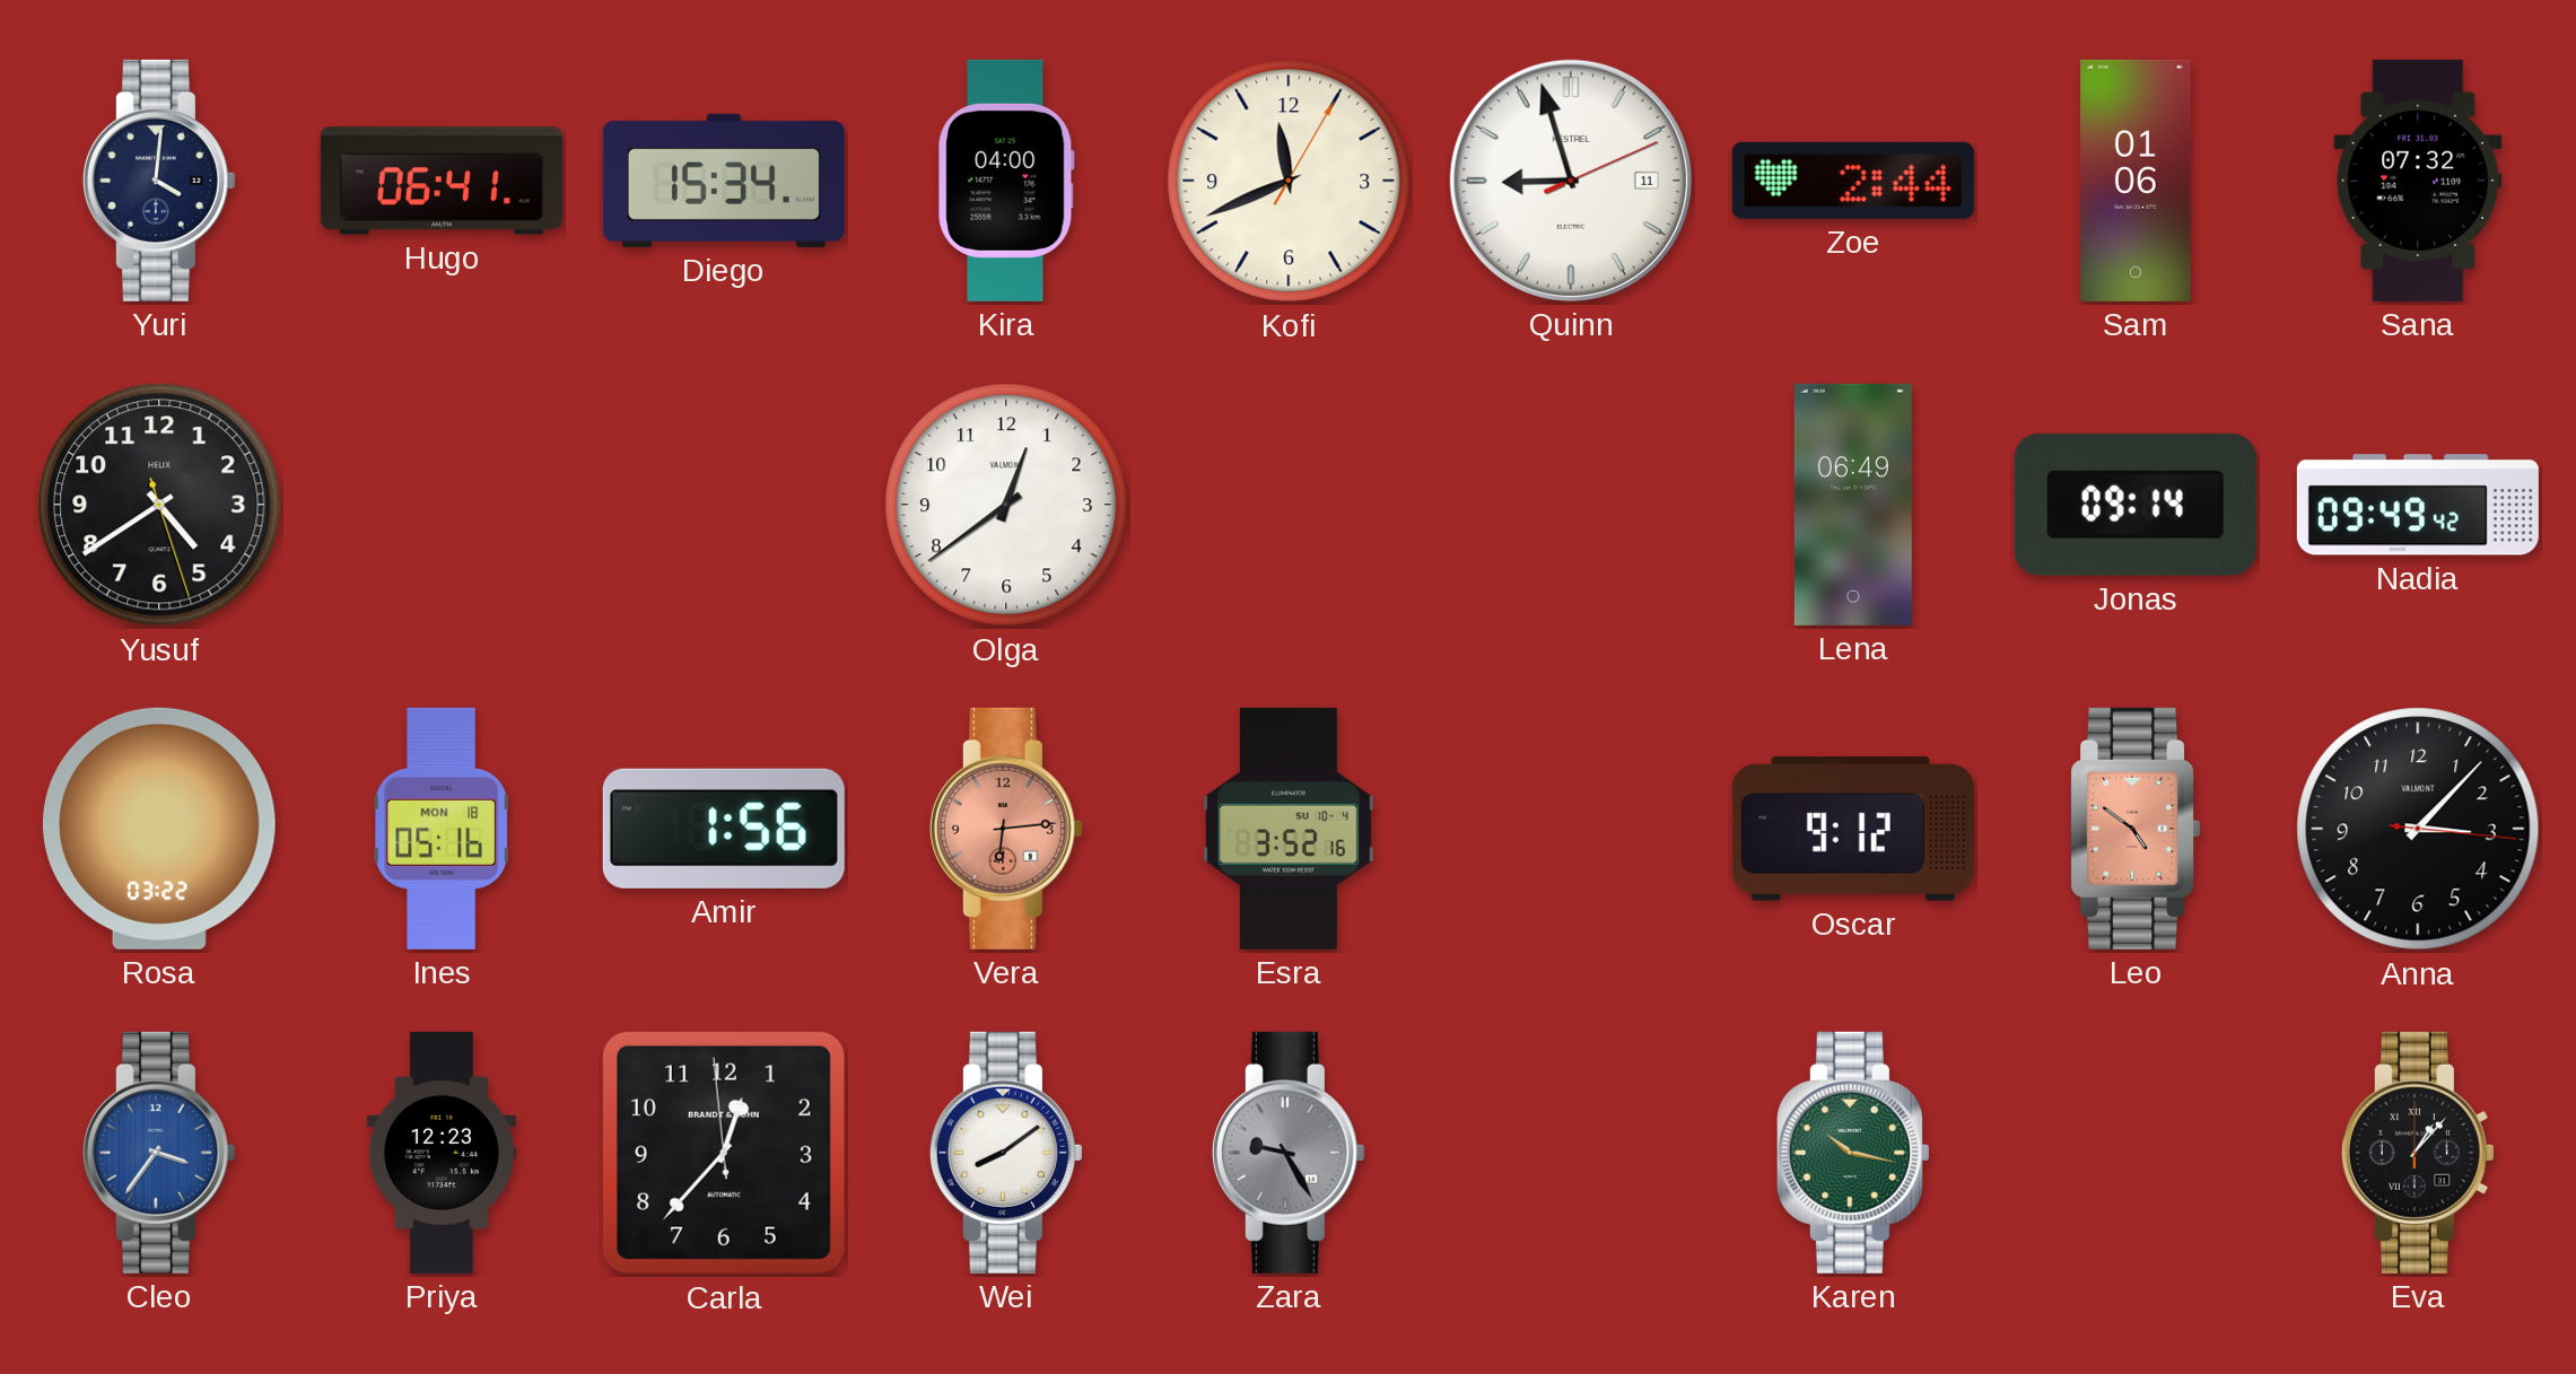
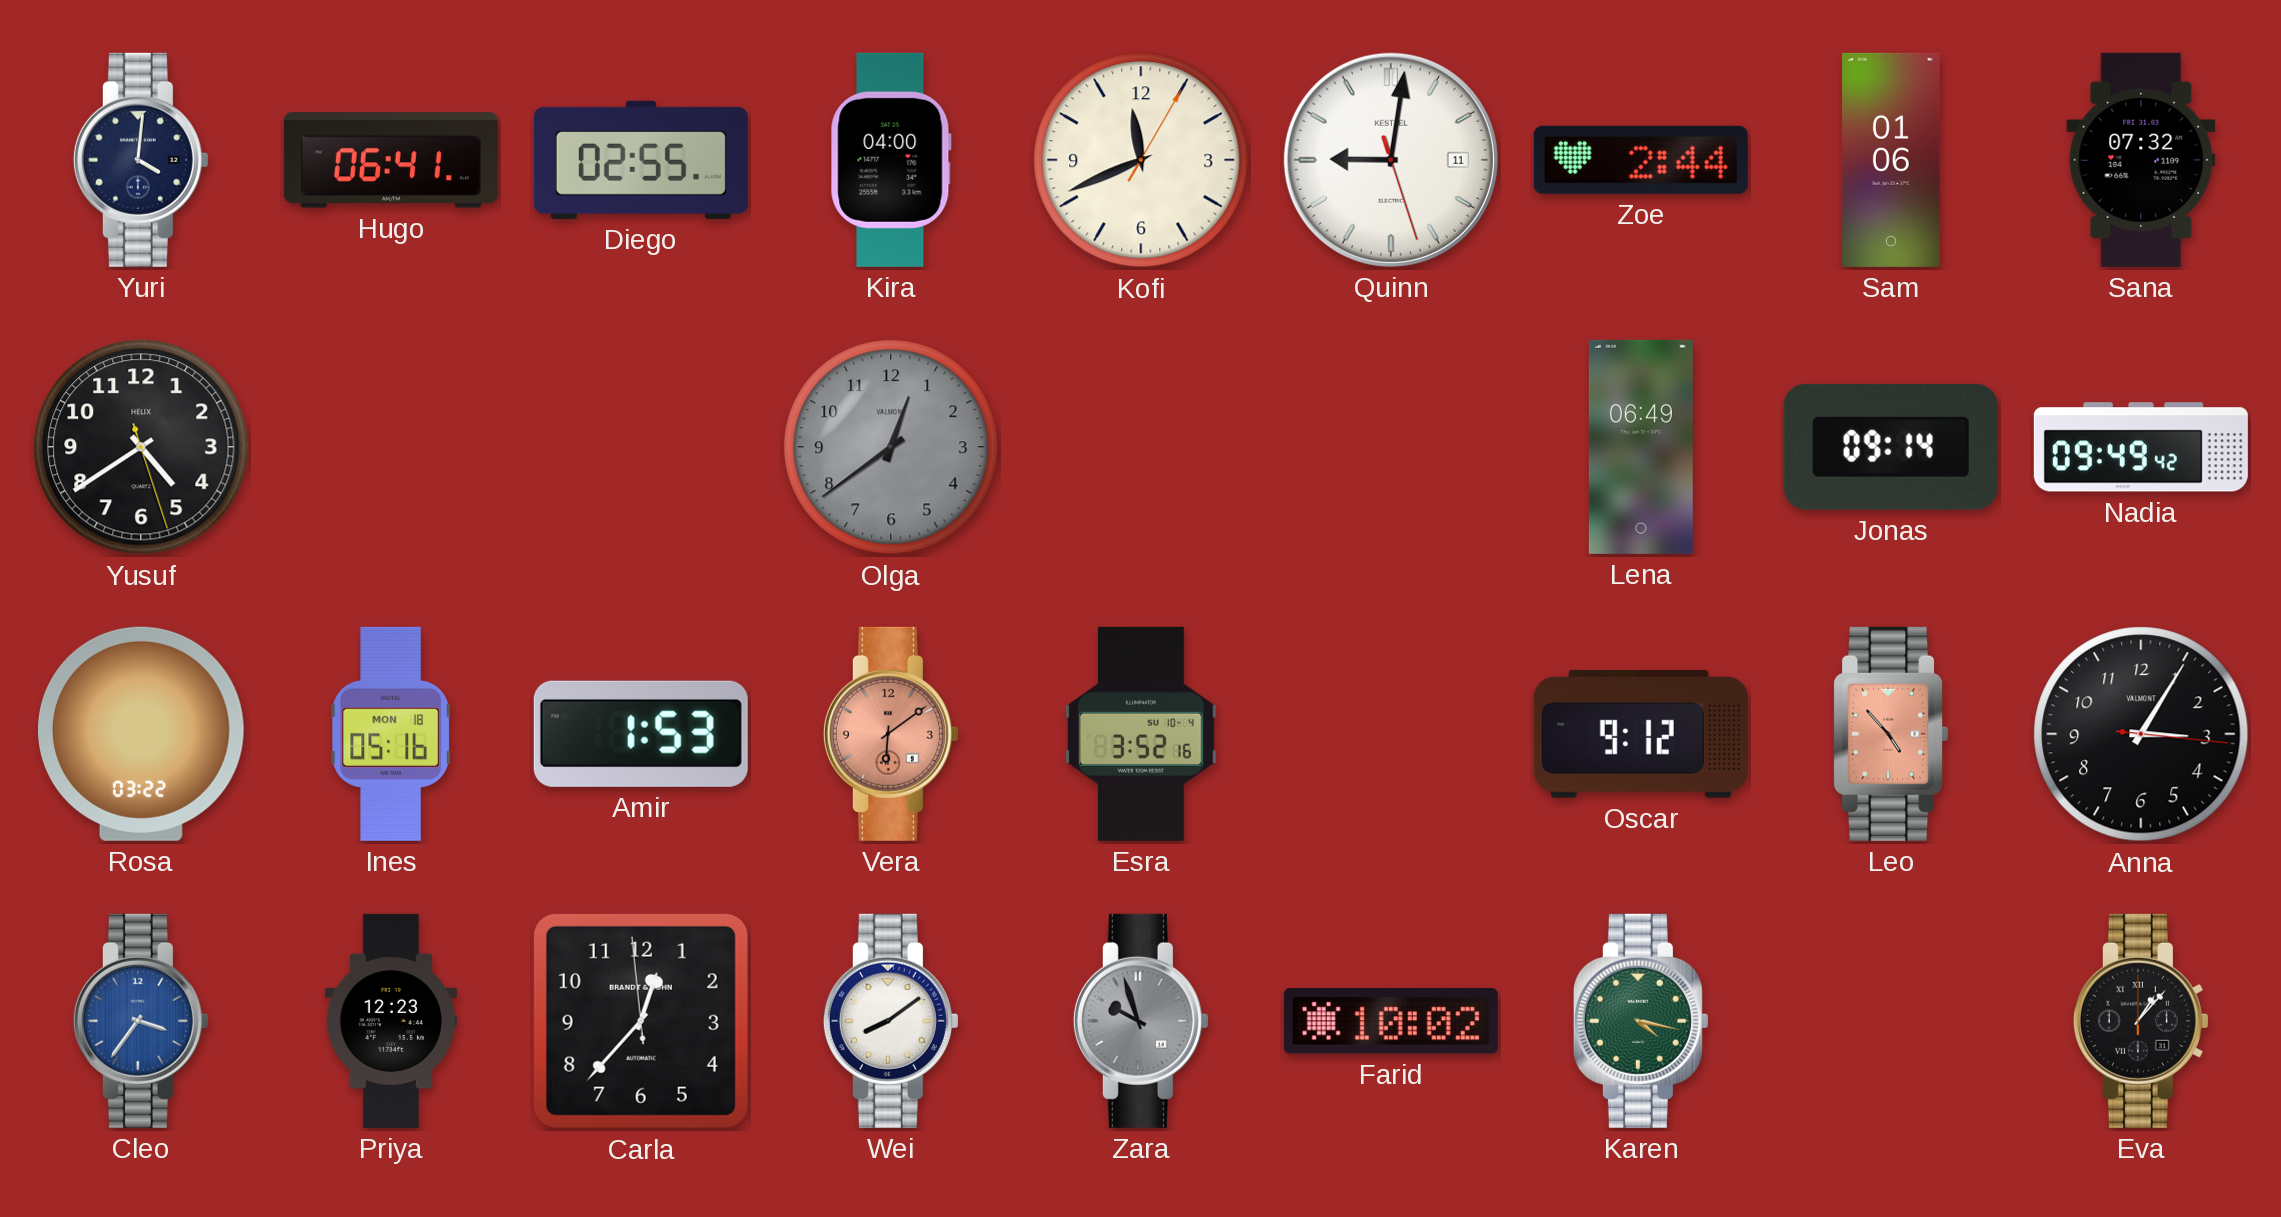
Diego: 15:34 -> 02:55
Quinn: 8:57 -> 9:01
Olga dial: white -> grey
Amir: 1:56 -> 1:53
Vera: 6:14 -> 6:09
Leo: 4:51 -> 4:53
Anna: 3:07 -> 3:05
Zara: 9:25 -> 9:57
Farid: none -> 10:02
Karen: 10:17 -> 4:17
